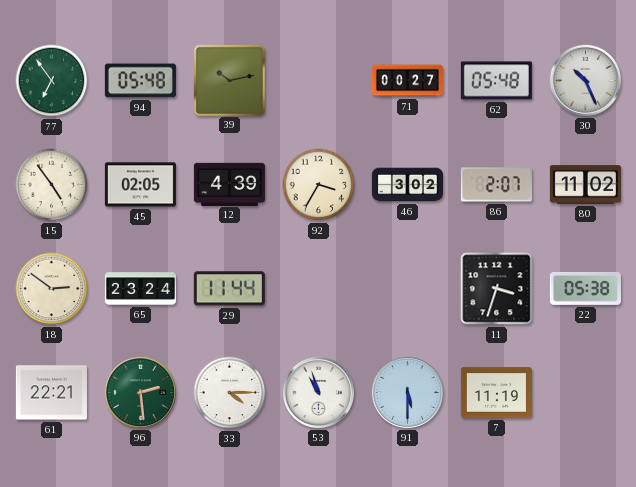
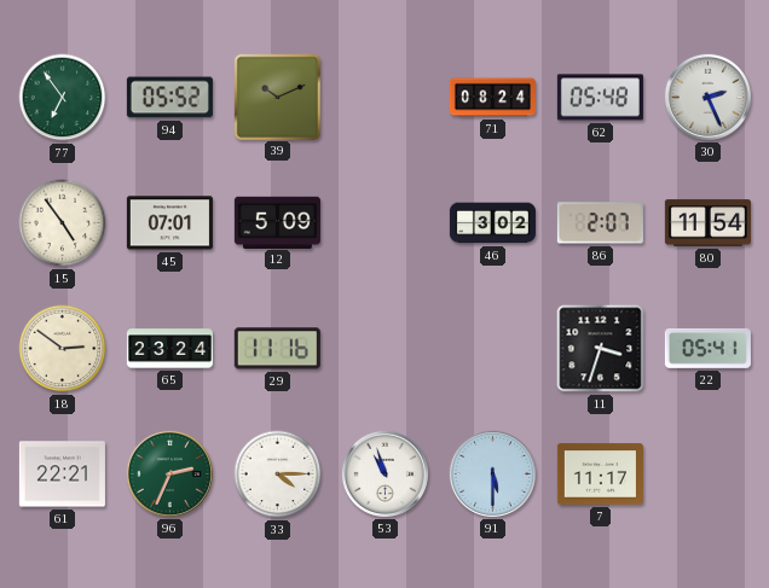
94: 05:48 -> 05:52
39: 10:13 -> 10:11
71: 00:27 -> 08:24
30: 10:26 -> 2:26
45: 02:05 -> 07:01
12: 4:39 -> 5:09
92: 3:35 -> none
80: 11:02 -> 11:54
29: 11:44 -> 11:16
22: 05:38 -> 05:41
96: 2:29 -> 2:34
7: 11:19 -> 11:17
